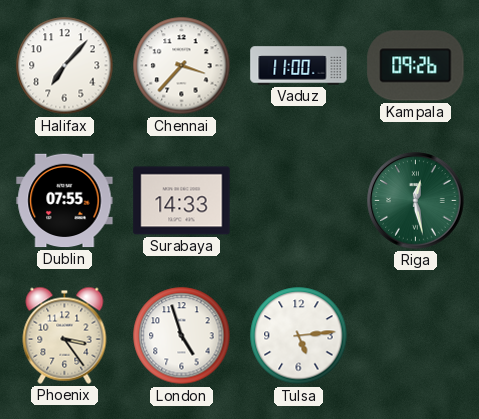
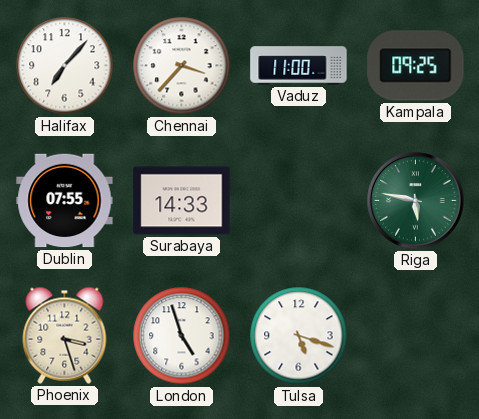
Kampala: 09:26 -> 09:25
Riga: 12:28 -> 5:47
Phoenix: 3:24 -> 3:27
Tulsa: 5:14 -> 5:18
